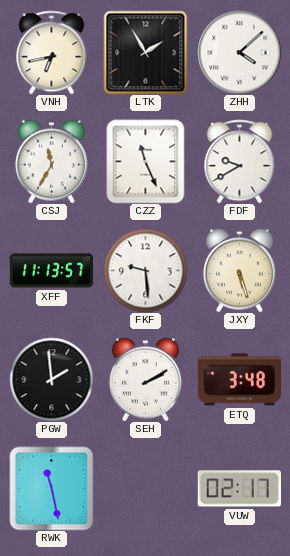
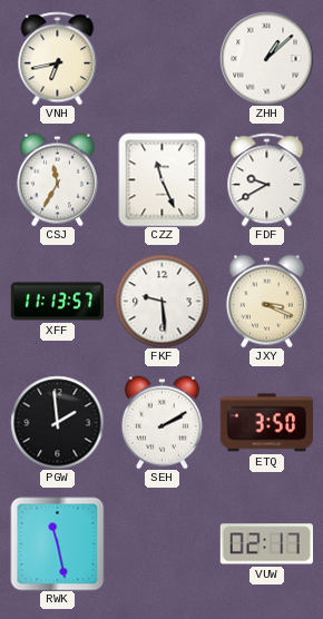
LTK: 1:55 -> none
ZHH: 4:08 -> 1:08
JXY: 5:27 -> 3:19
ETQ: 3:48 -> 3:50
